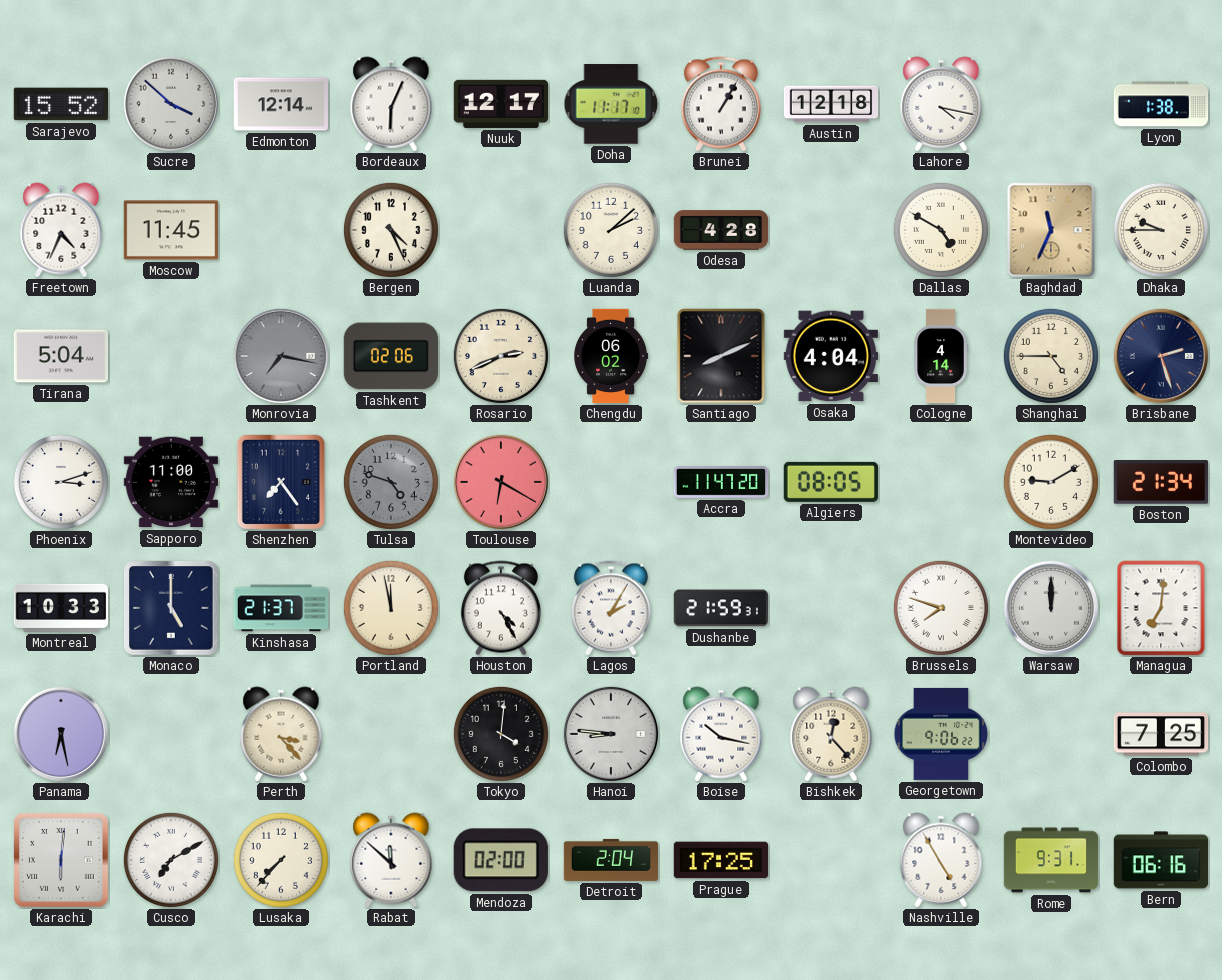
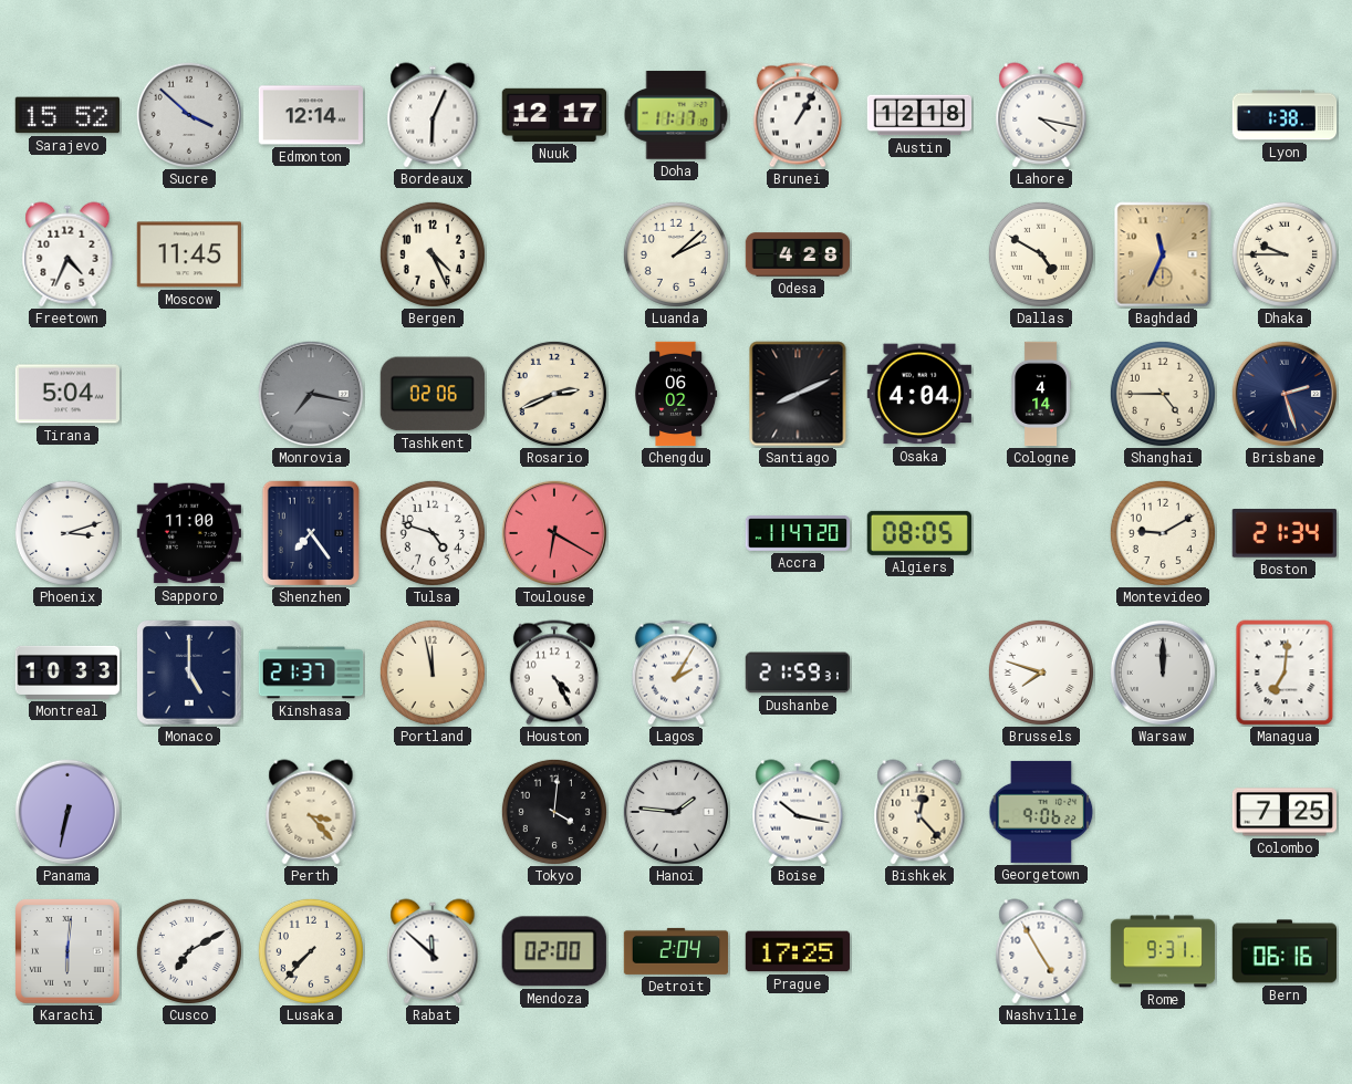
Tulsa dial: grey -> white
Panama: 6:28 -> 6:32
Hanoi: 8:46 -> 1:46
